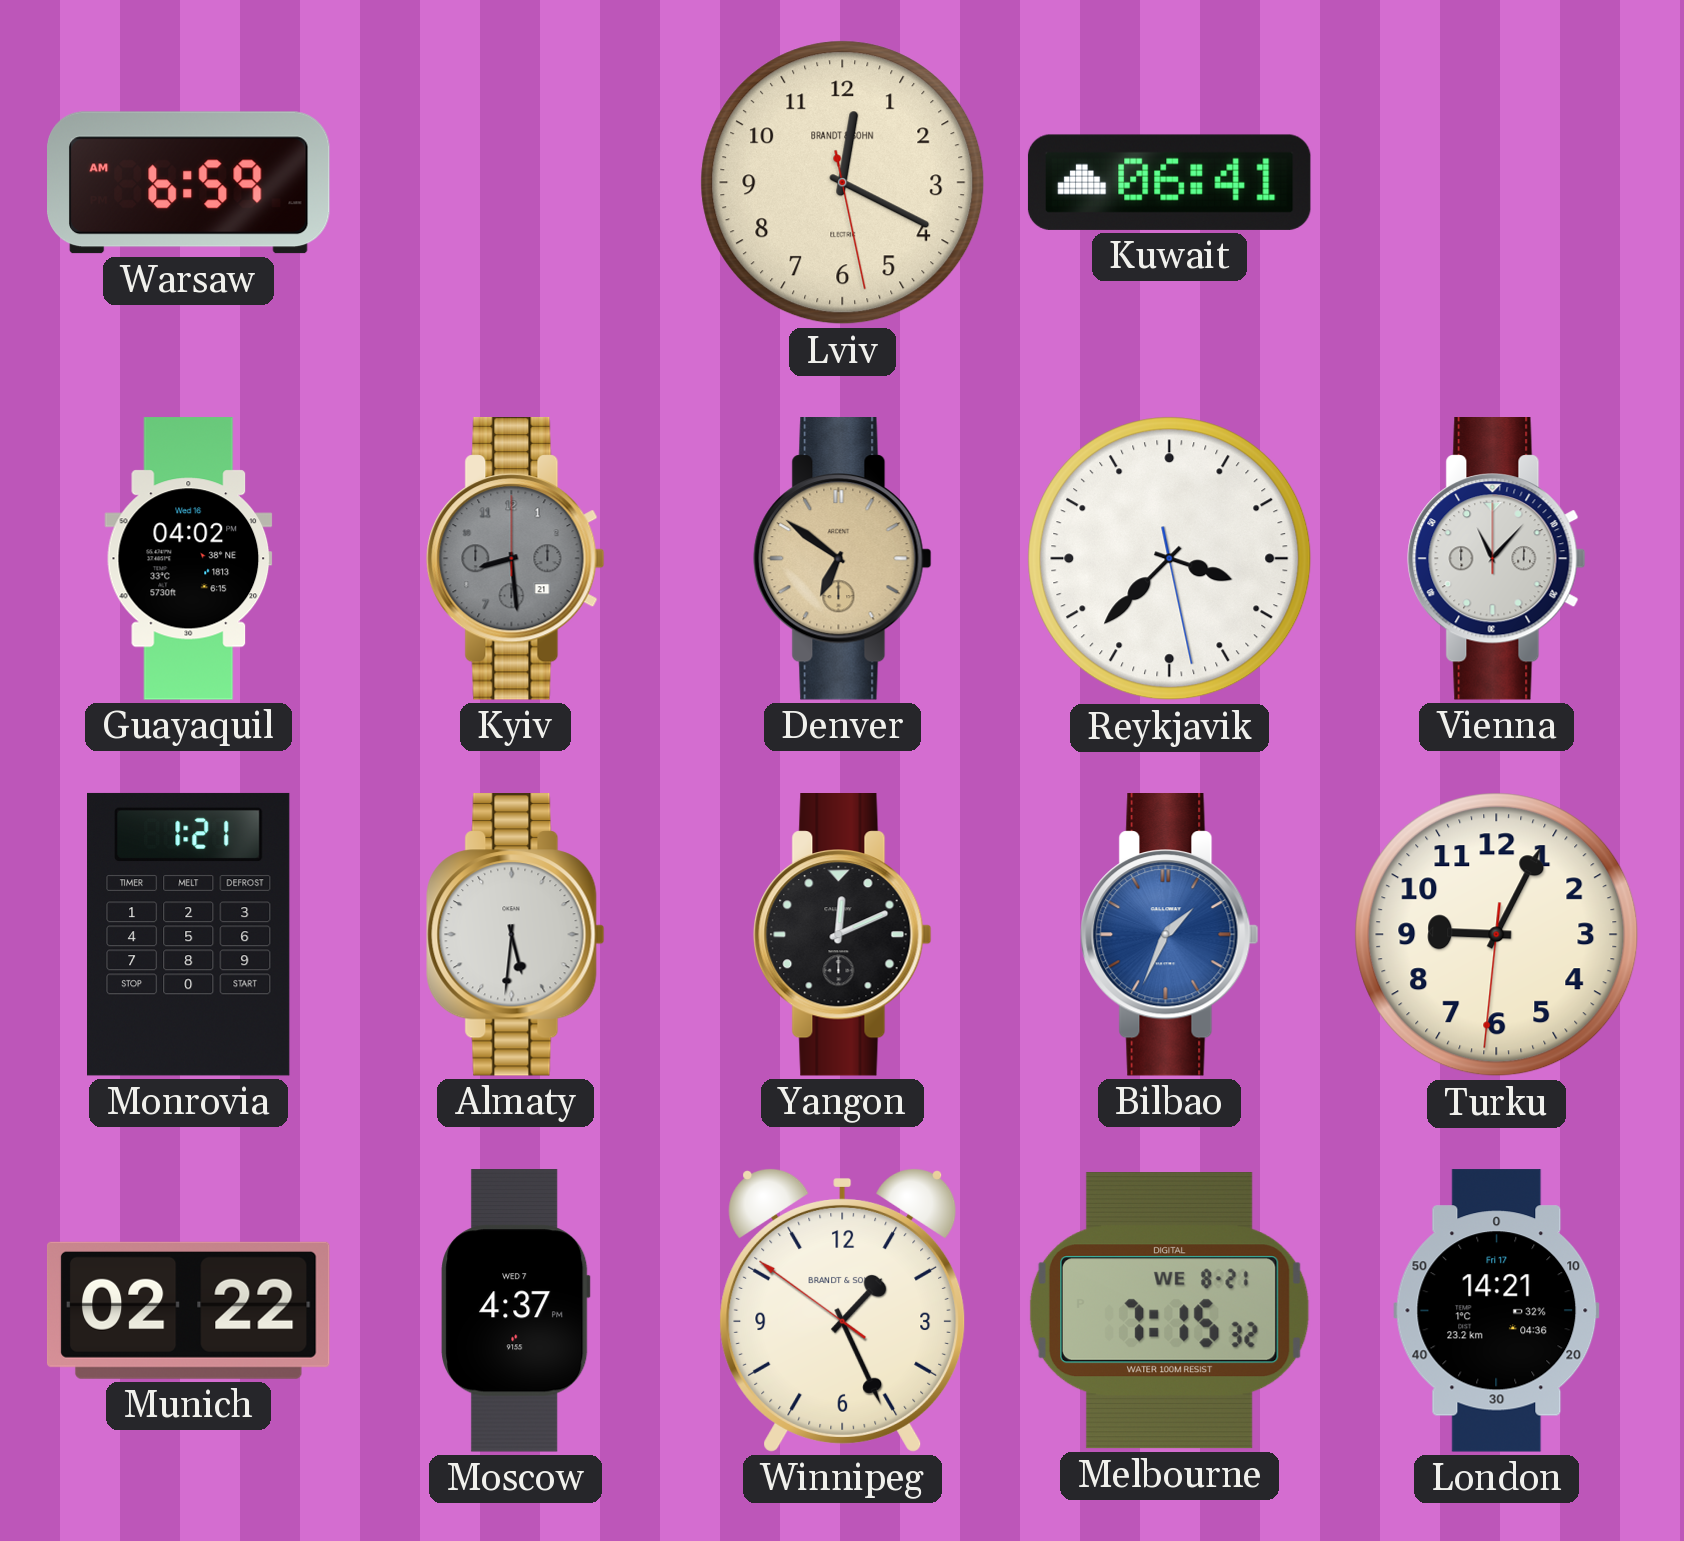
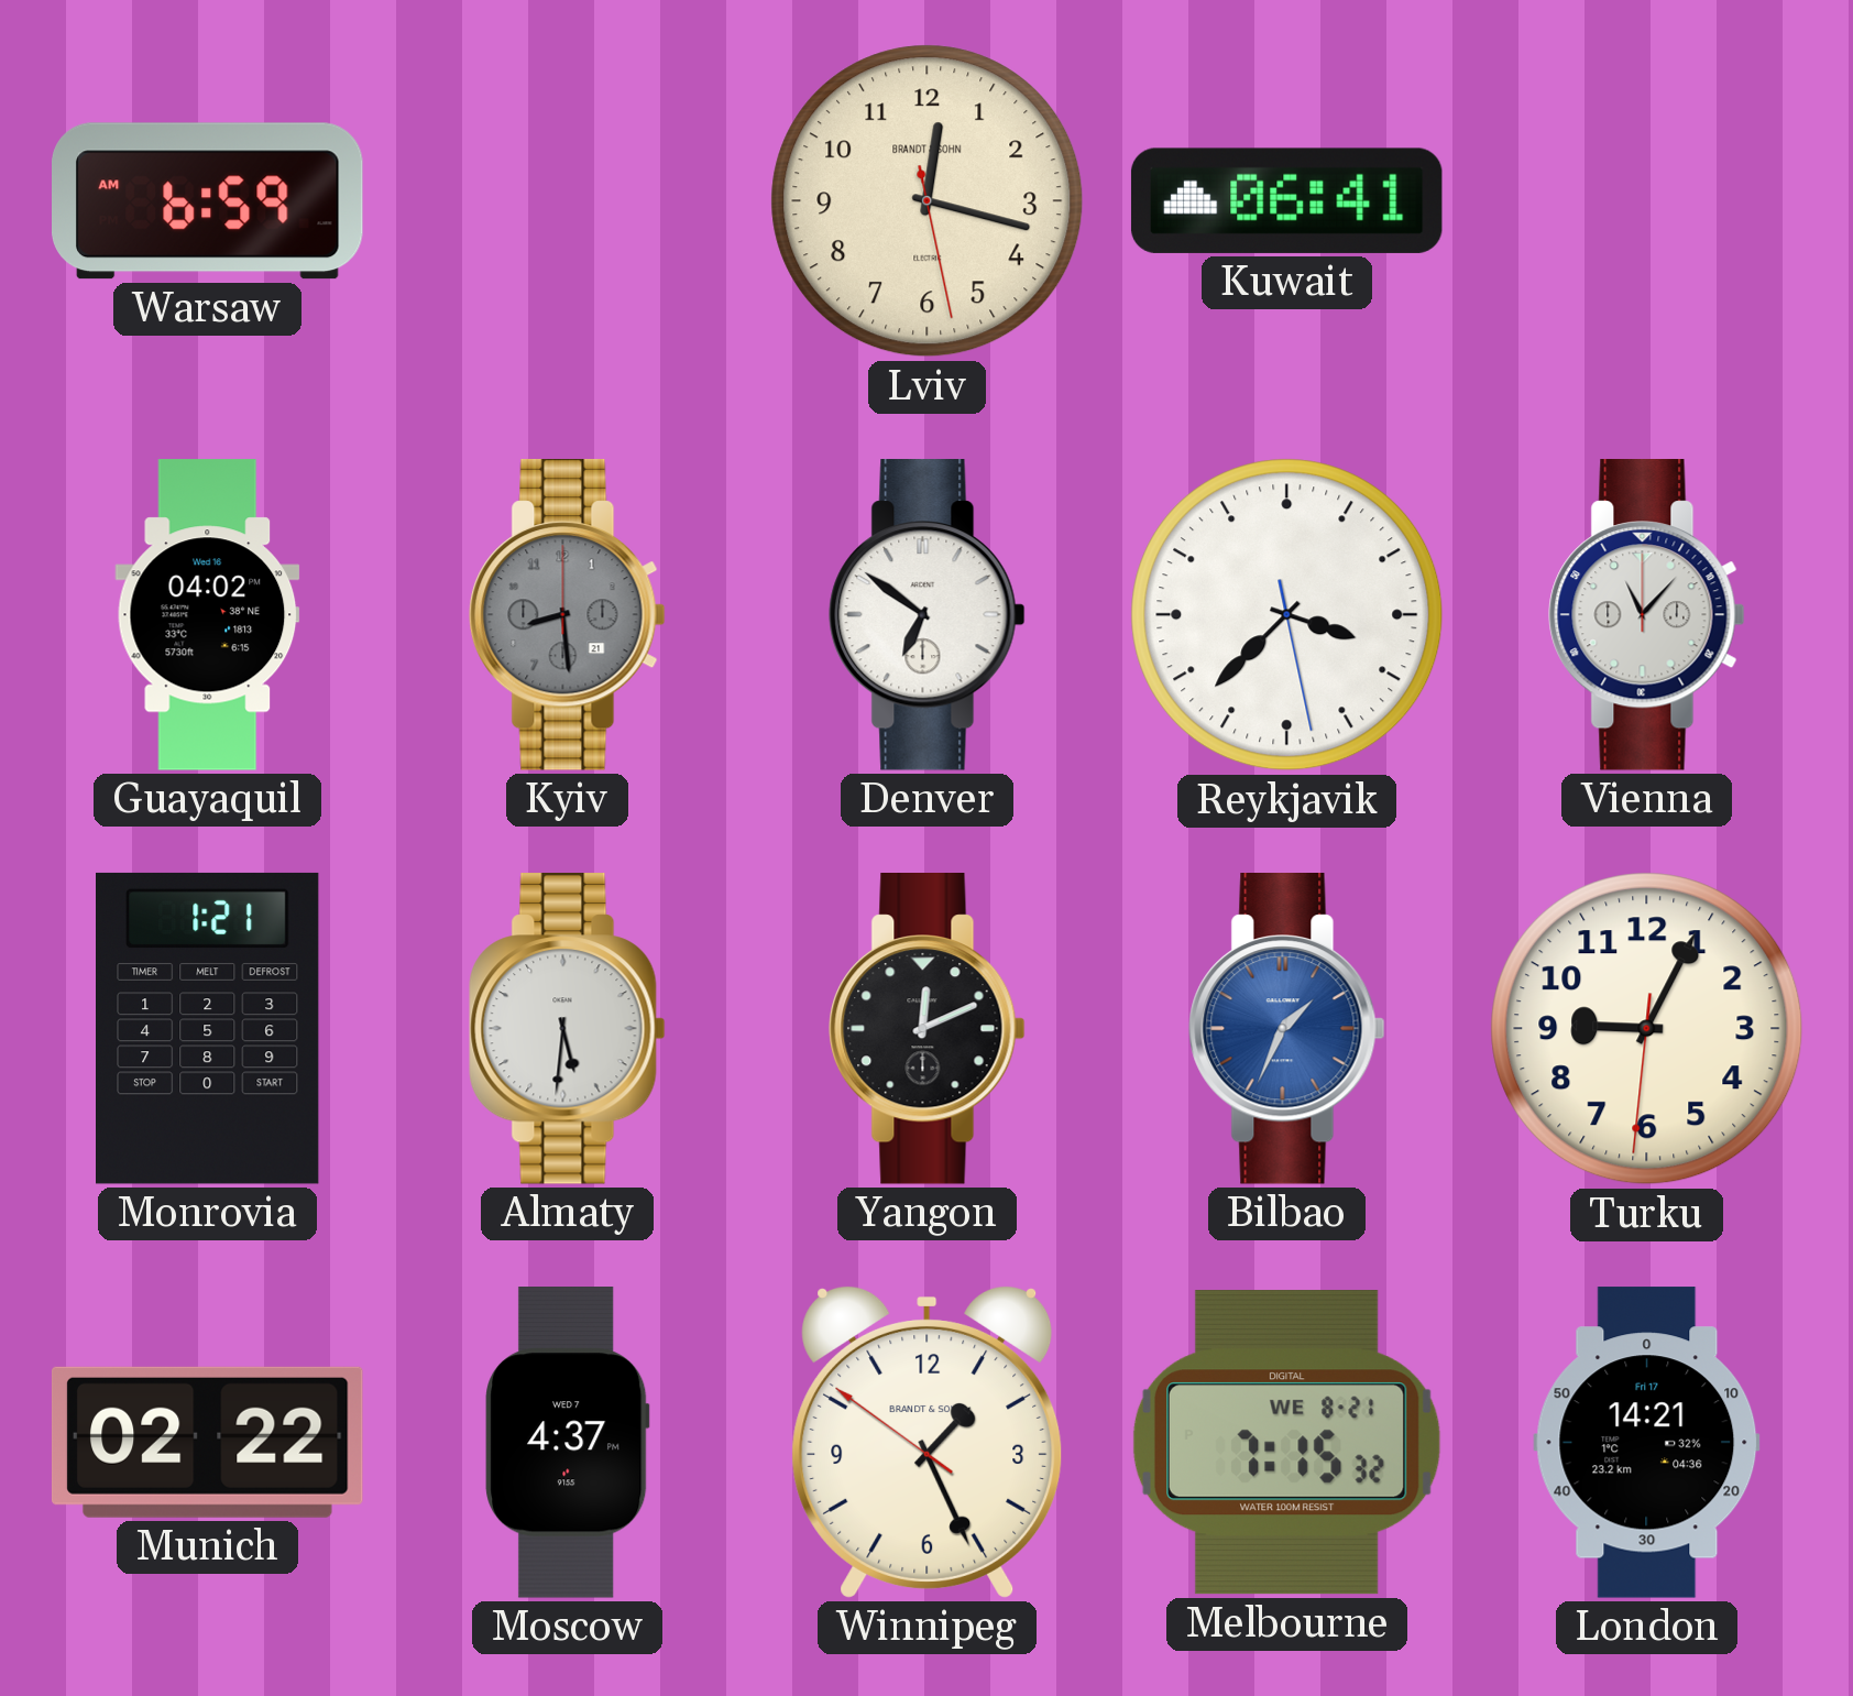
Lviv: 12:19 -> 12:17
Denver dial: champagne -> white
